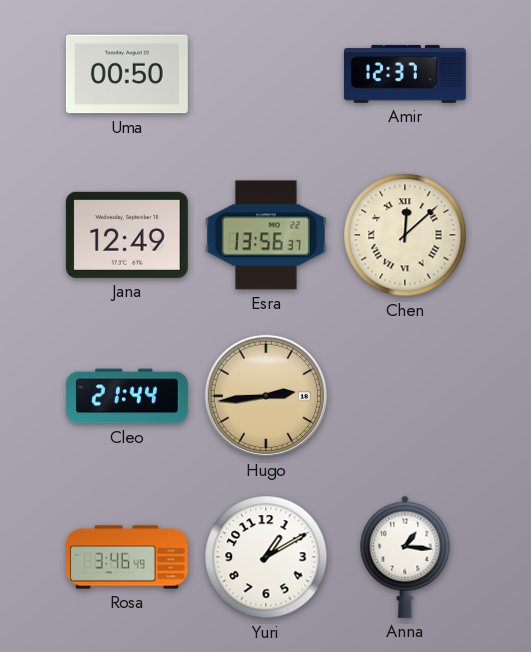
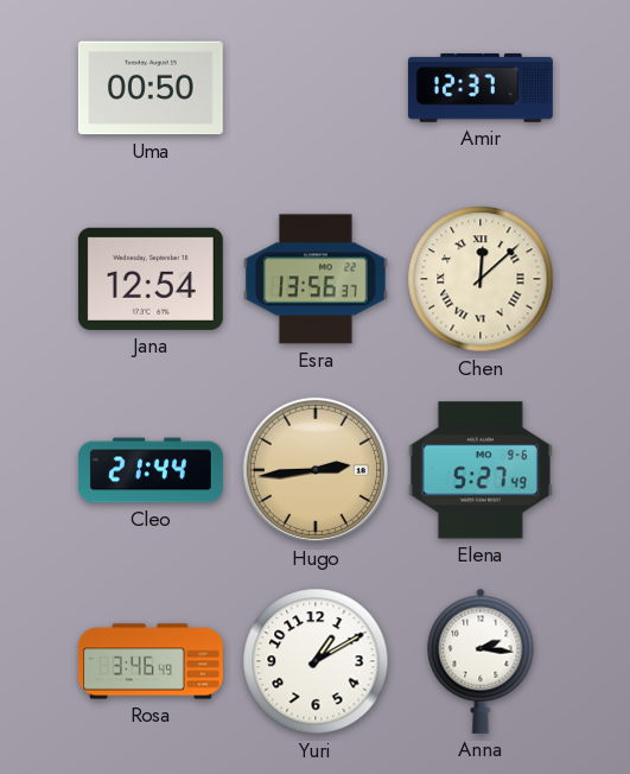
Jana: 12:49 -> 12:54
Elena: none -> 5:27
Anna: 1:16 -> 2:16
